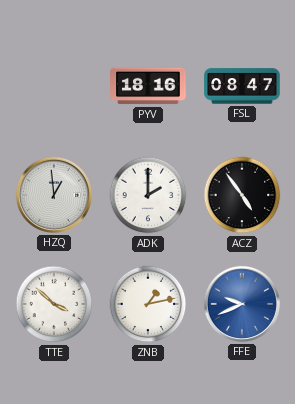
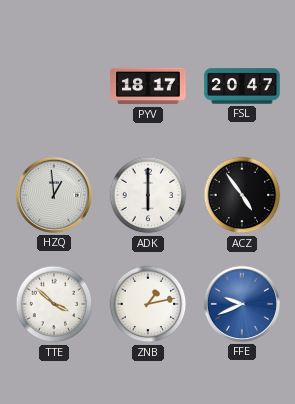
PYV: 18:16 -> 18:17
FSL: 08:47 -> 20:47
ADK: 2:00 -> 6:00
